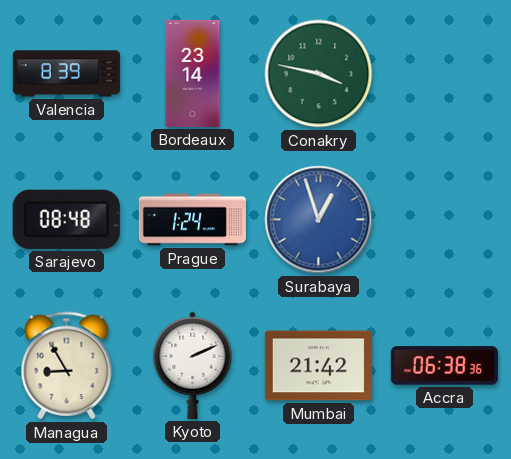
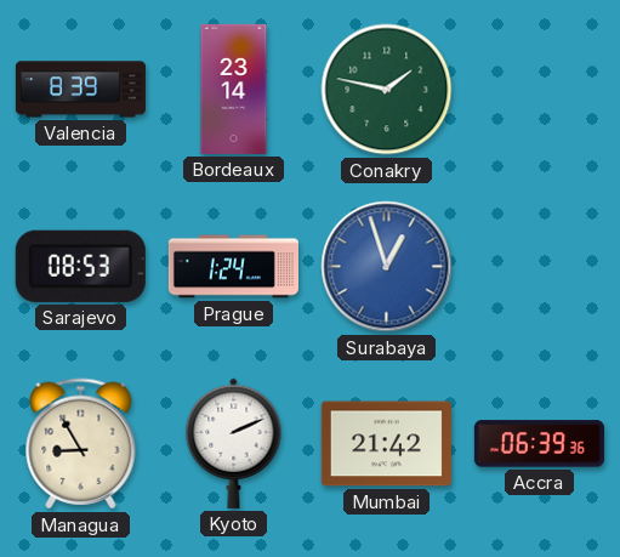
Conakry: 3:47 -> 1:47
Sarajevo: 08:48 -> 08:53
Accra: 06:38 -> 06:39
